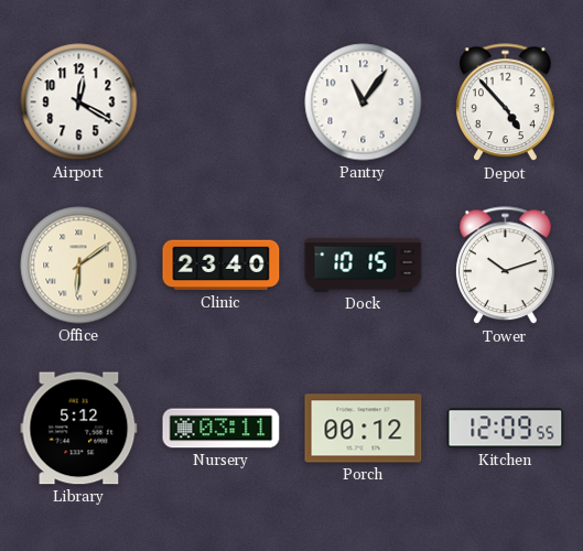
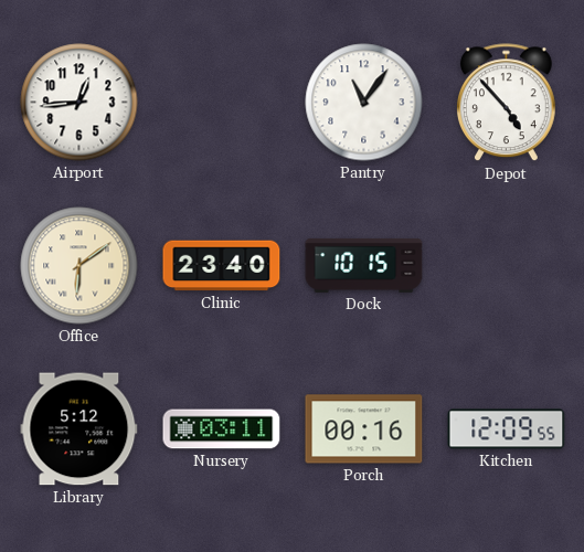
Airport: 12:20 -> 12:44
Tower: 10:12 -> none
Porch: 00:12 -> 00:16
